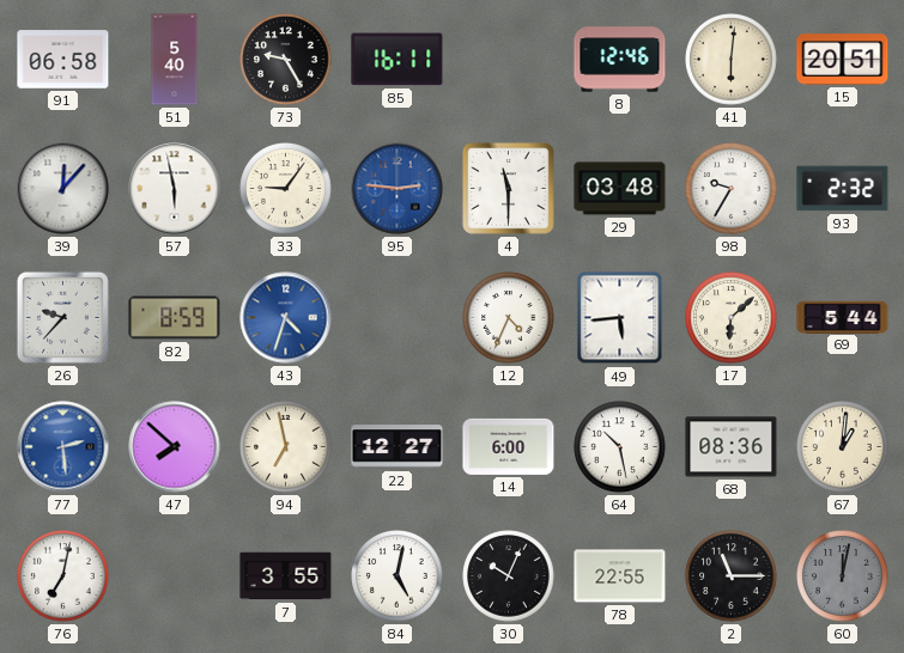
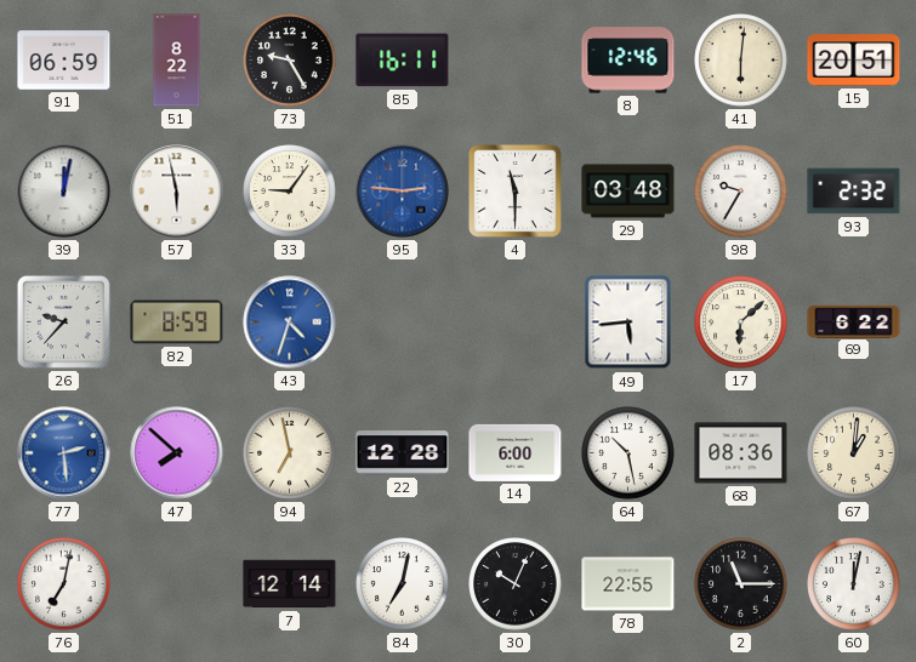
91: 06:58 -> 06:59
51: 5:40 -> 8:22
39: 12:07 -> 12:02
12: 4:34 -> none
69: 5:44 -> 6:22
22: 12:27 -> 12:28
7: 3:55 -> 12:14
84: 5:02 -> 7:02
60 dial: grey -> white
